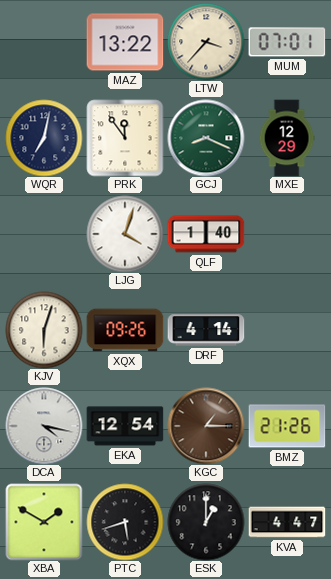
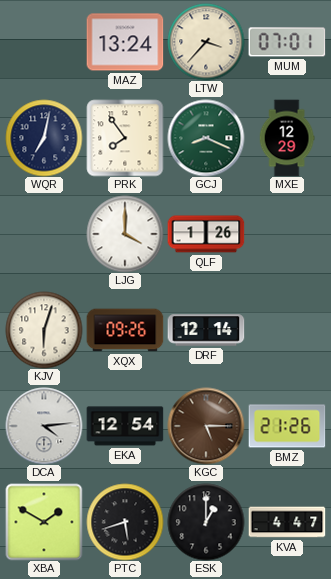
MAZ: 13:22 -> 13:24
PRK: 11:54 -> 7:54
LJG: 4:03 -> 4:00
QLF: 1:40 -> 1:26
DRF: 4:14 -> 12:14
DCA: 4:17 -> 4:14
KGC: 1:15 -> 5:15
